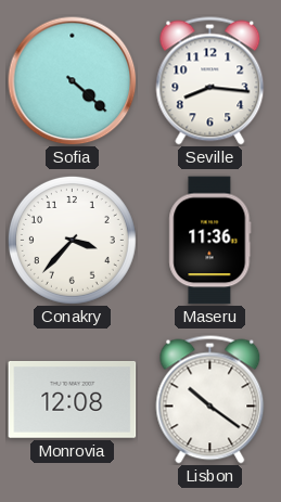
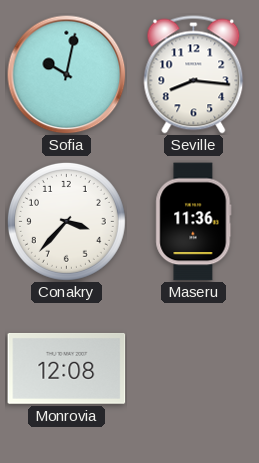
Sofia: 4:22 -> 10:02
Lisbon: 10:21 -> none
